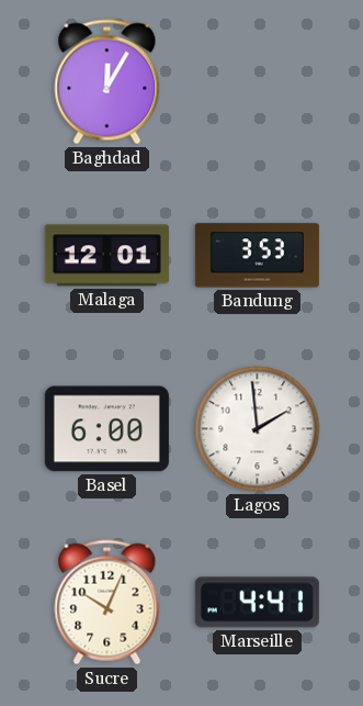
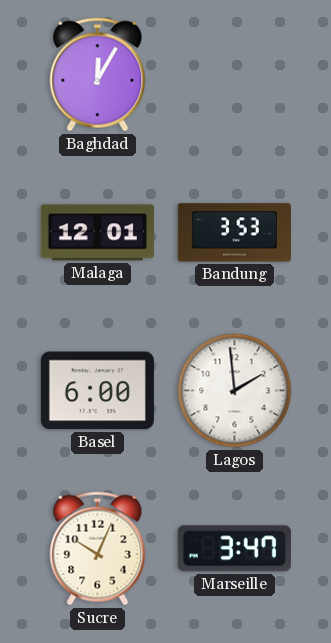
Marseille: 4:41 -> 3:47
